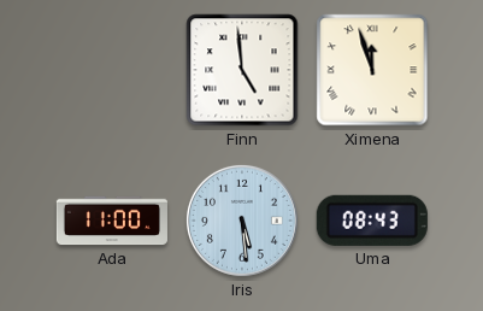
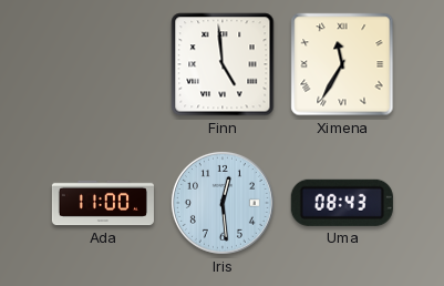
Ximena: 11:57 -> 11:35
Iris: 5:29 -> 12:29
